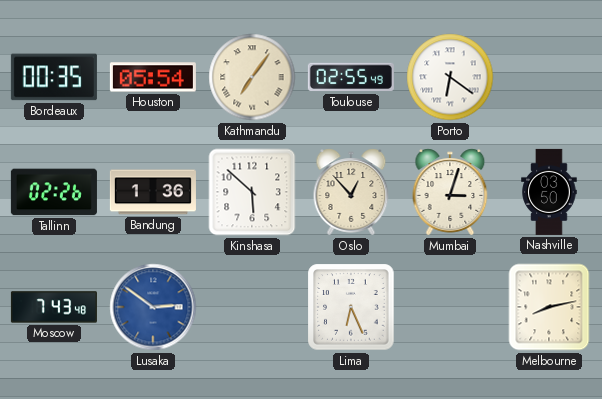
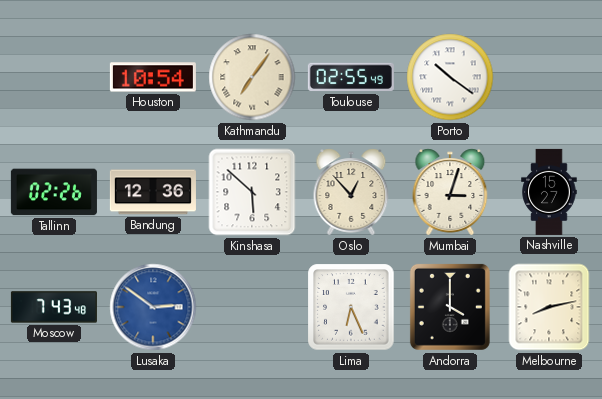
Bordeaux: 00:35 -> none
Houston: 05:54 -> 10:54
Porto: 6:21 -> 10:21
Bandung: 1:36 -> 12:36
Nashville: 03:50 -> 15:27
Andorra: none -> 4:00
